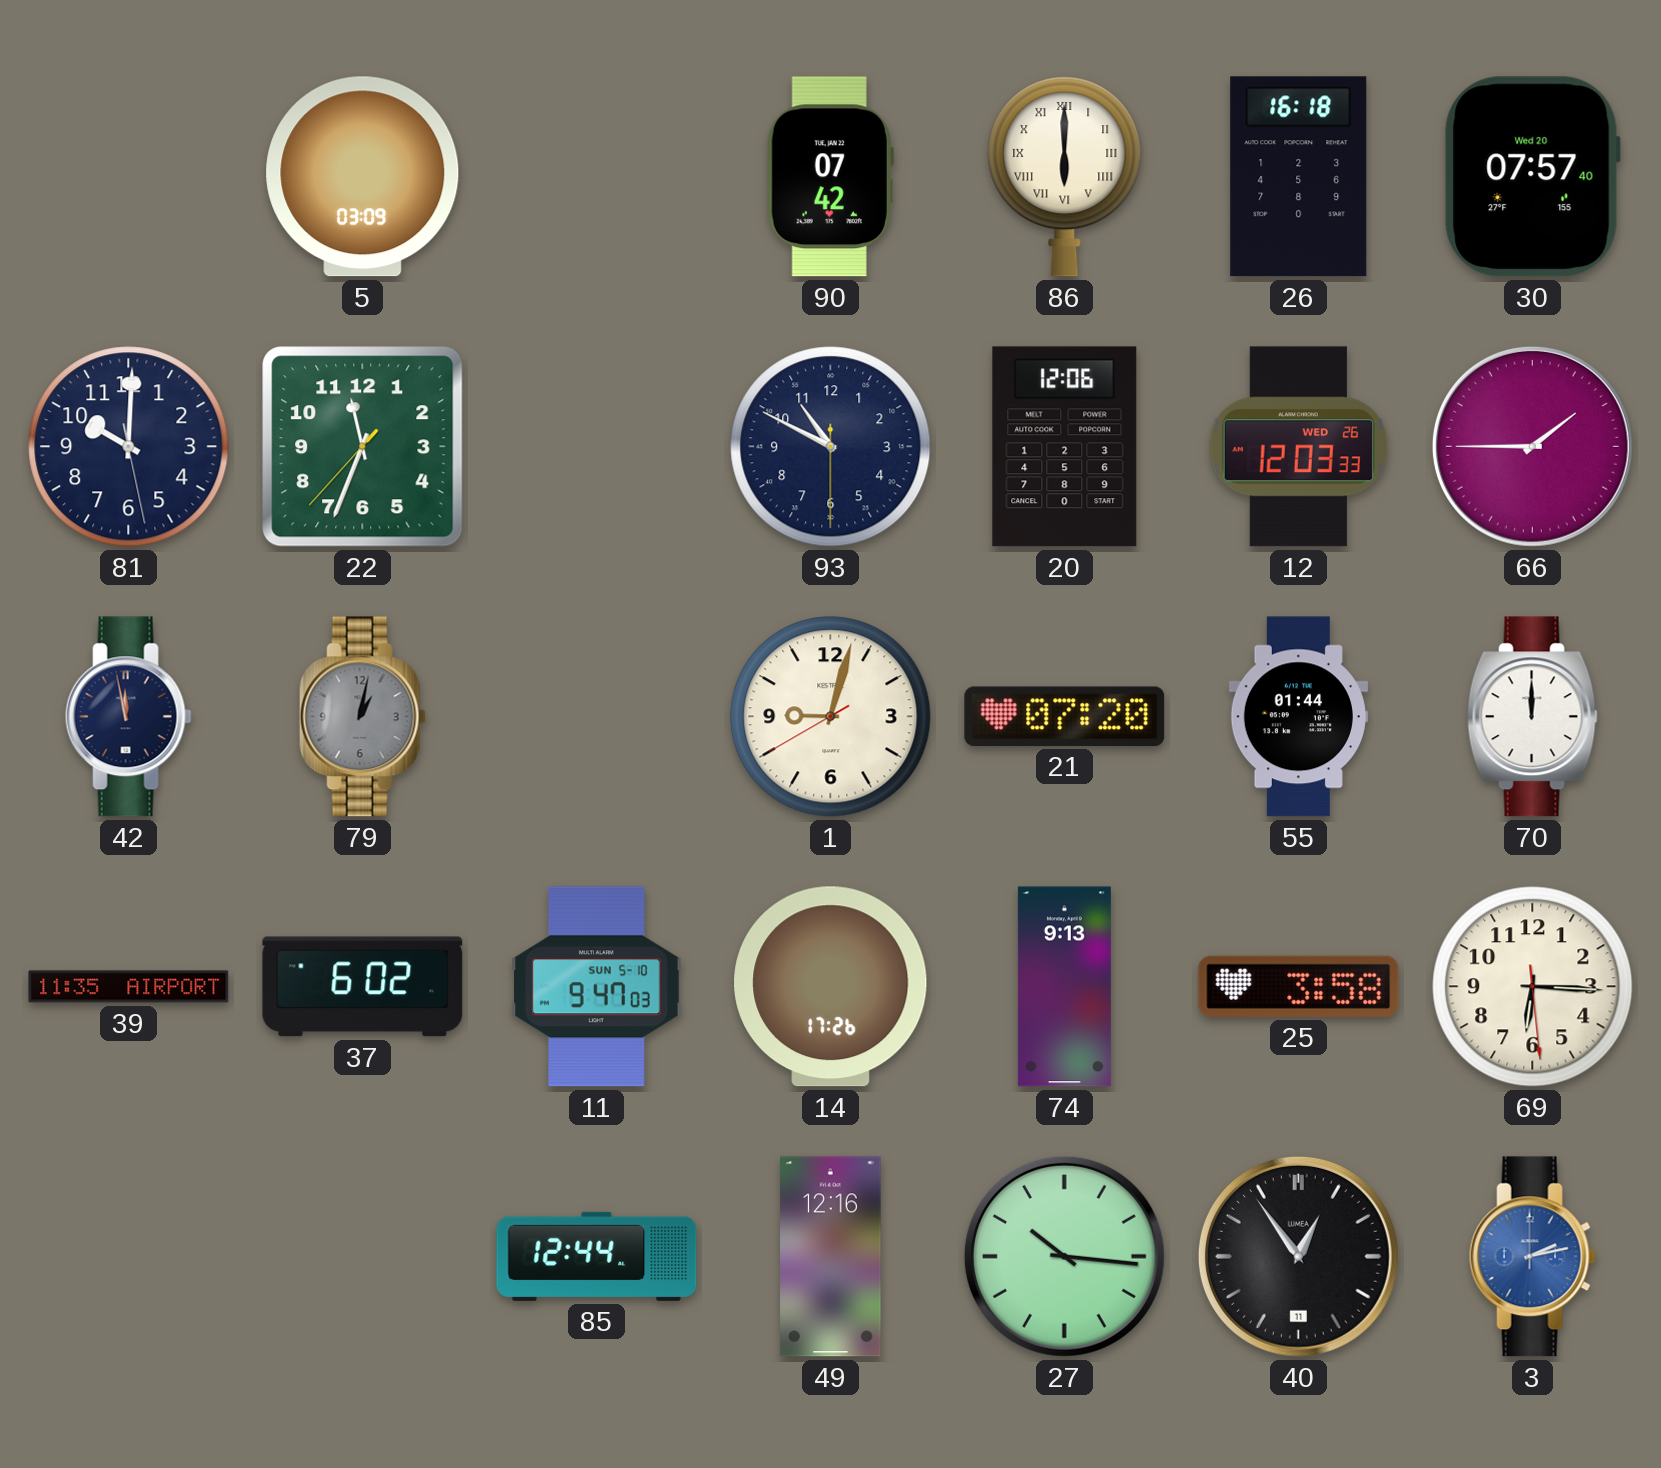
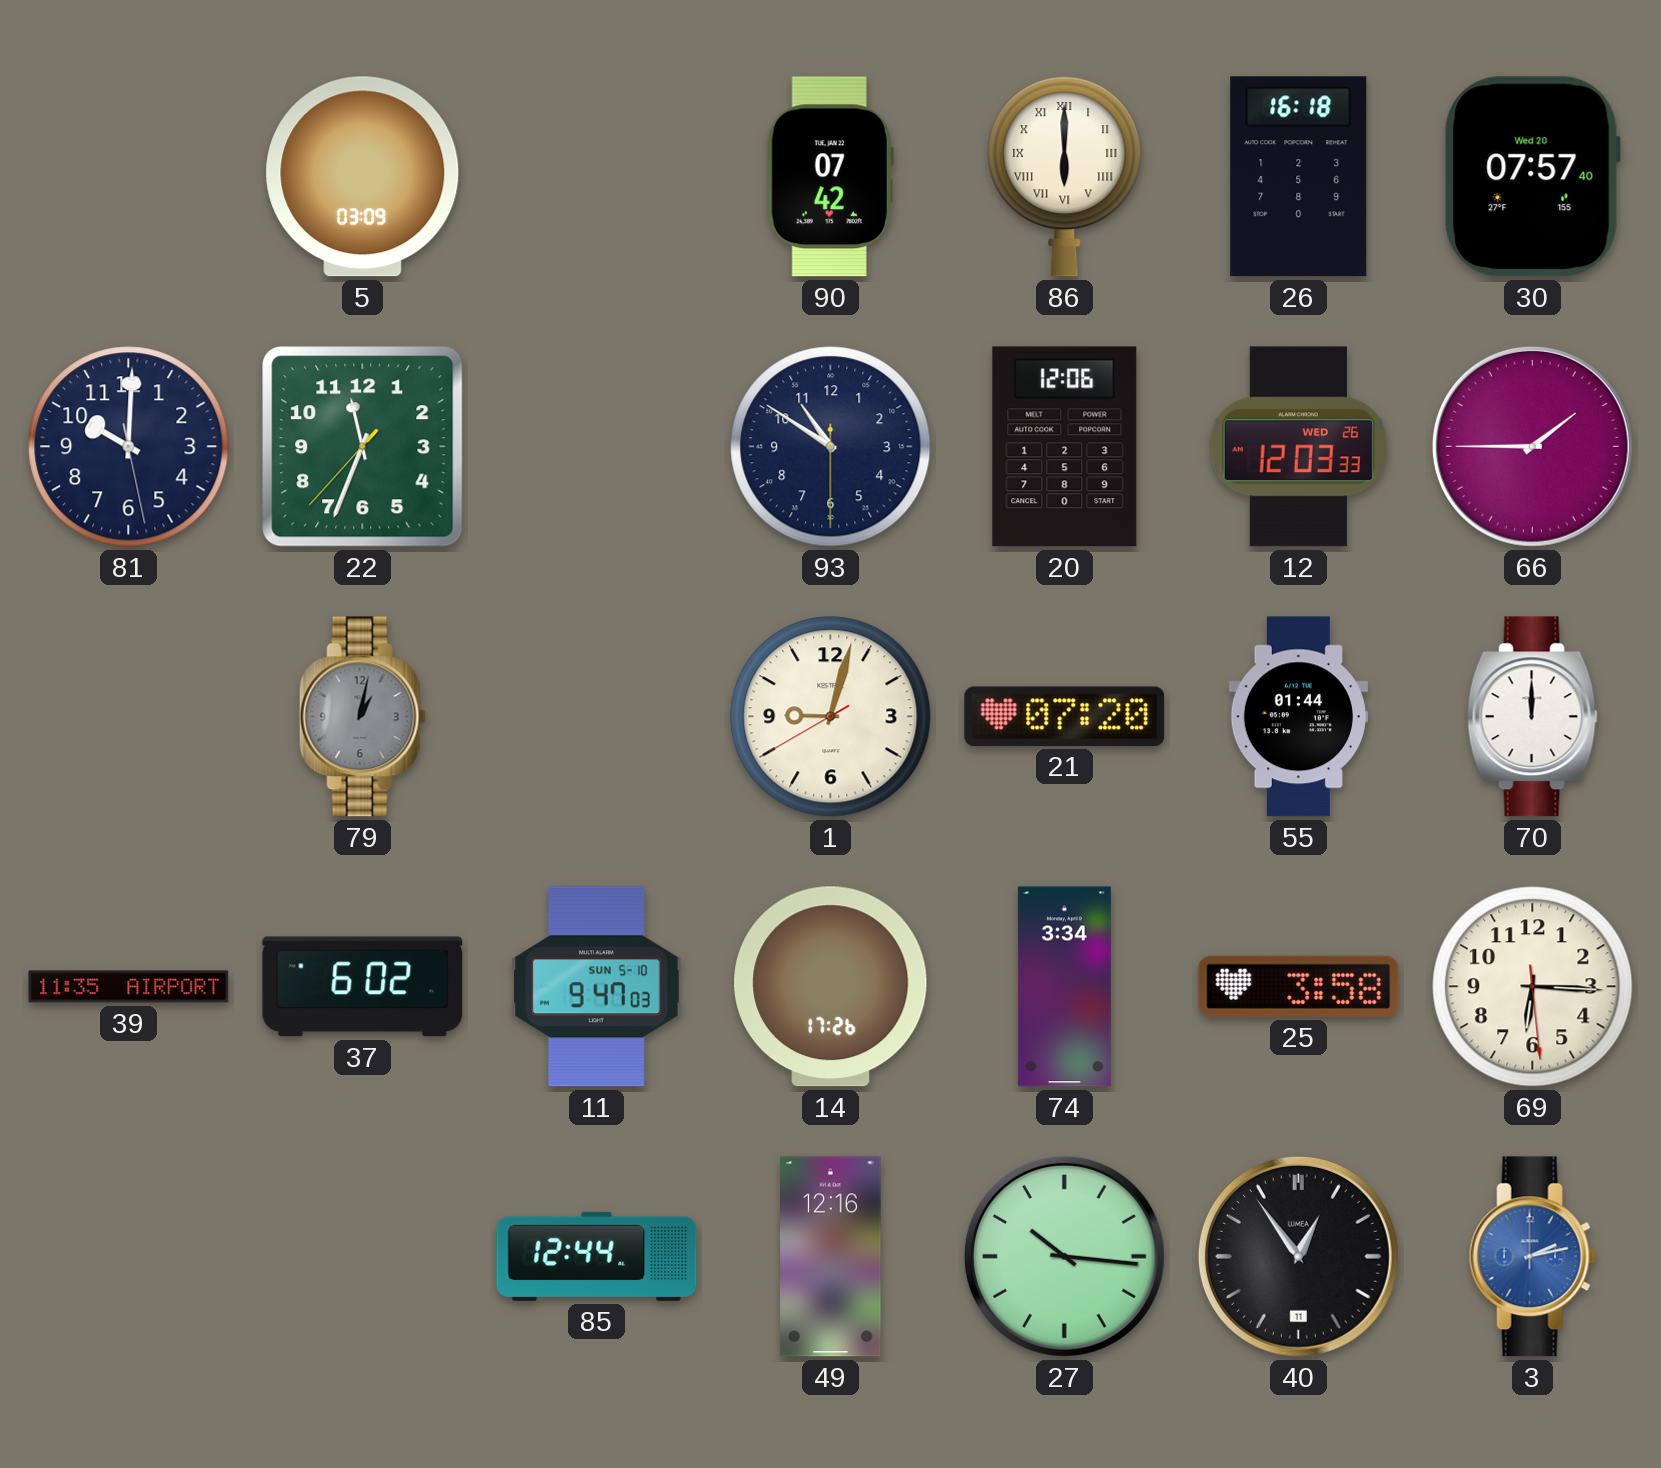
93: 10:49 -> 10:50
42: 11:58 -> none
74: 9:13 -> 3:34
